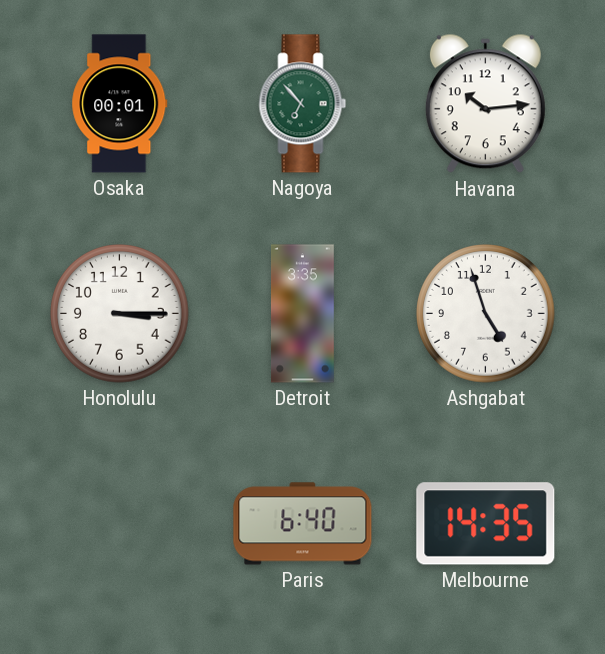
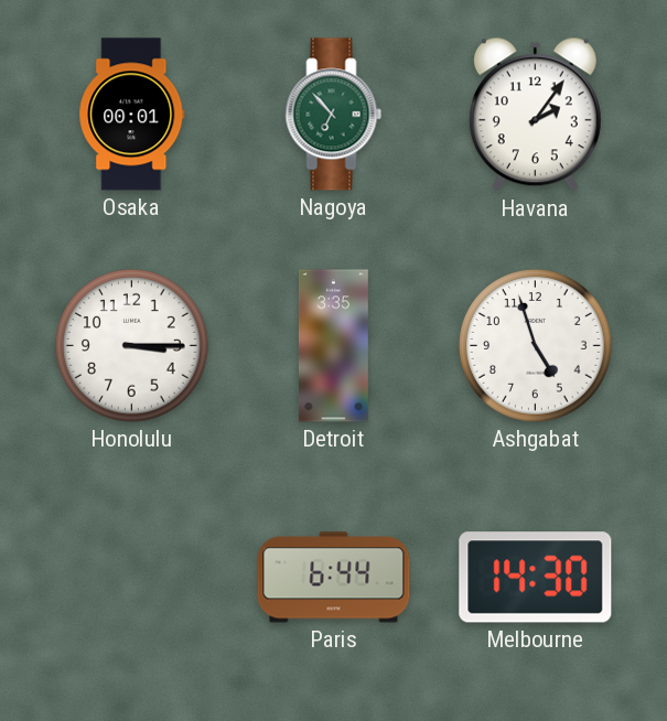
Havana: 10:14 -> 2:06
Paris: 6:40 -> 6:44
Melbourne: 14:35 -> 14:30
